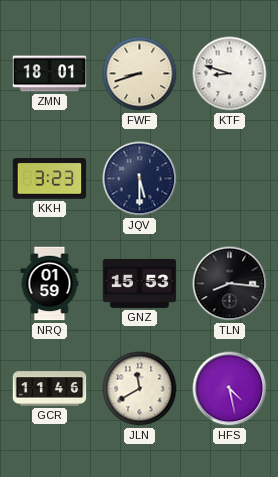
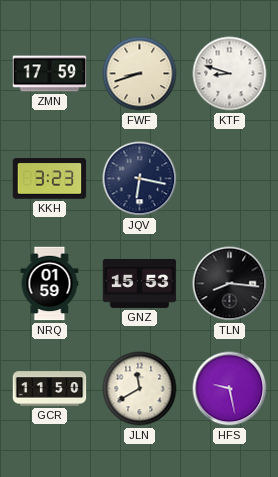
ZMN: 18:01 -> 17:59
JQV: 5:30 -> 6:17
GCR: 11:46 -> 11:50
HFS: 4:28 -> 9:28
